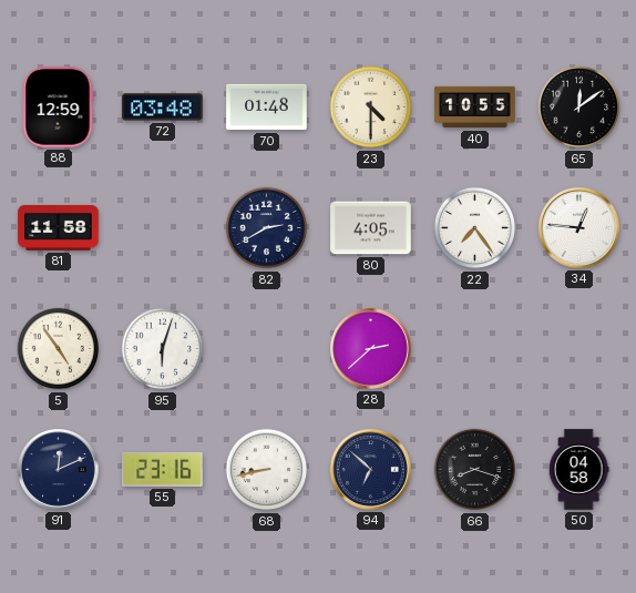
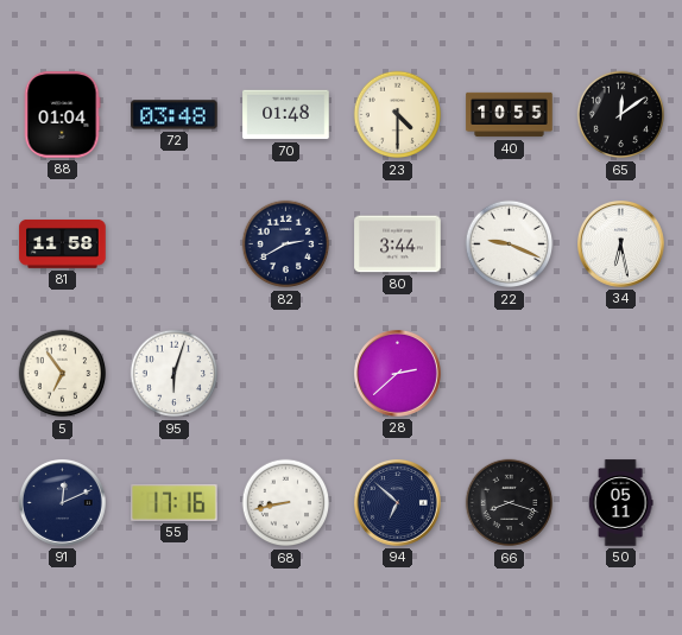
88: 12:59 -> 01:04
80: 4:05 -> 3:44
22: 7:24 -> 9:19
34: 12:46 -> 6:28
5: 4:54 -> 6:54
55: 23:16 -> 17:16
50: 04:58 -> 05:11
